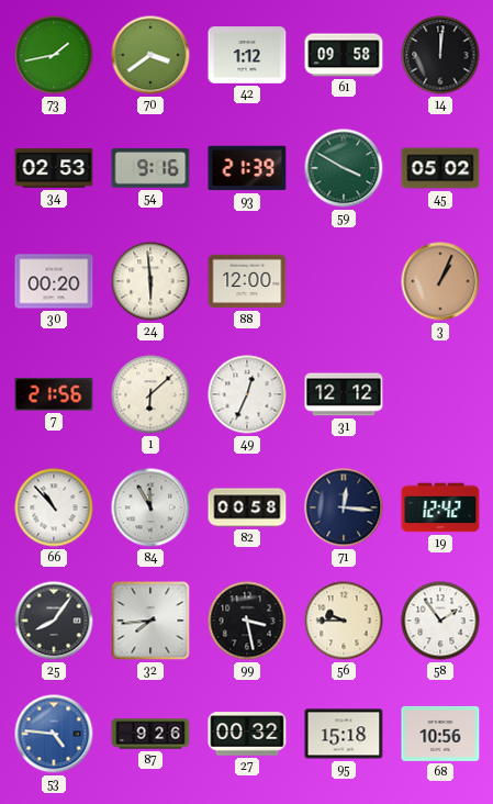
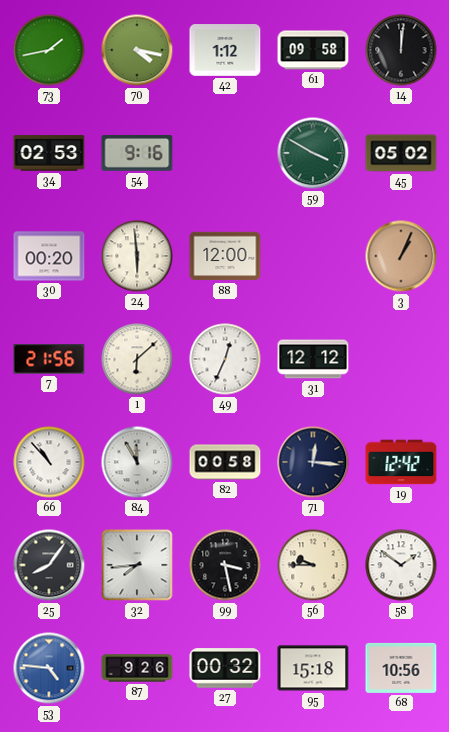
70: 3:39 -> 4:17
93: 21:39 -> none
58: 1:54 -> 1:51
